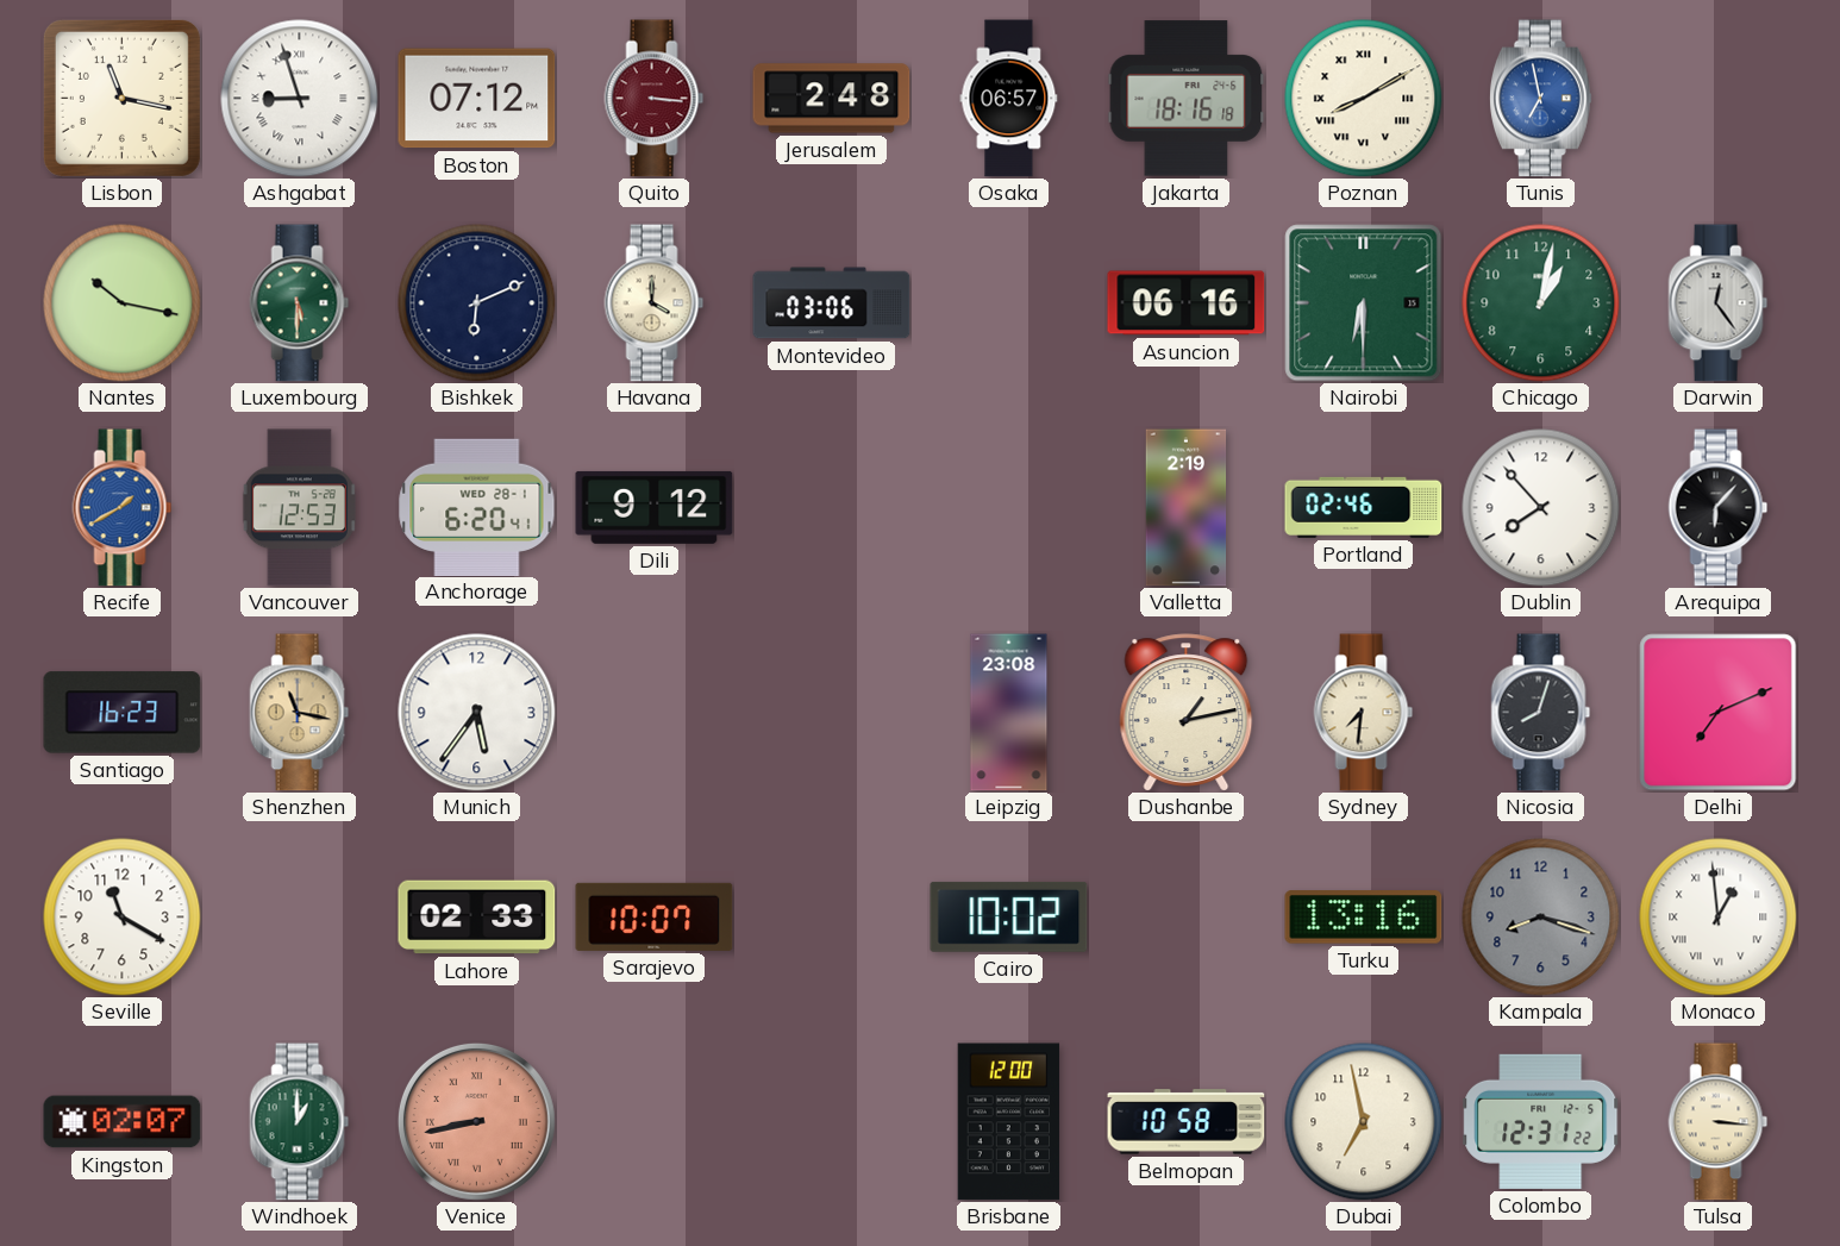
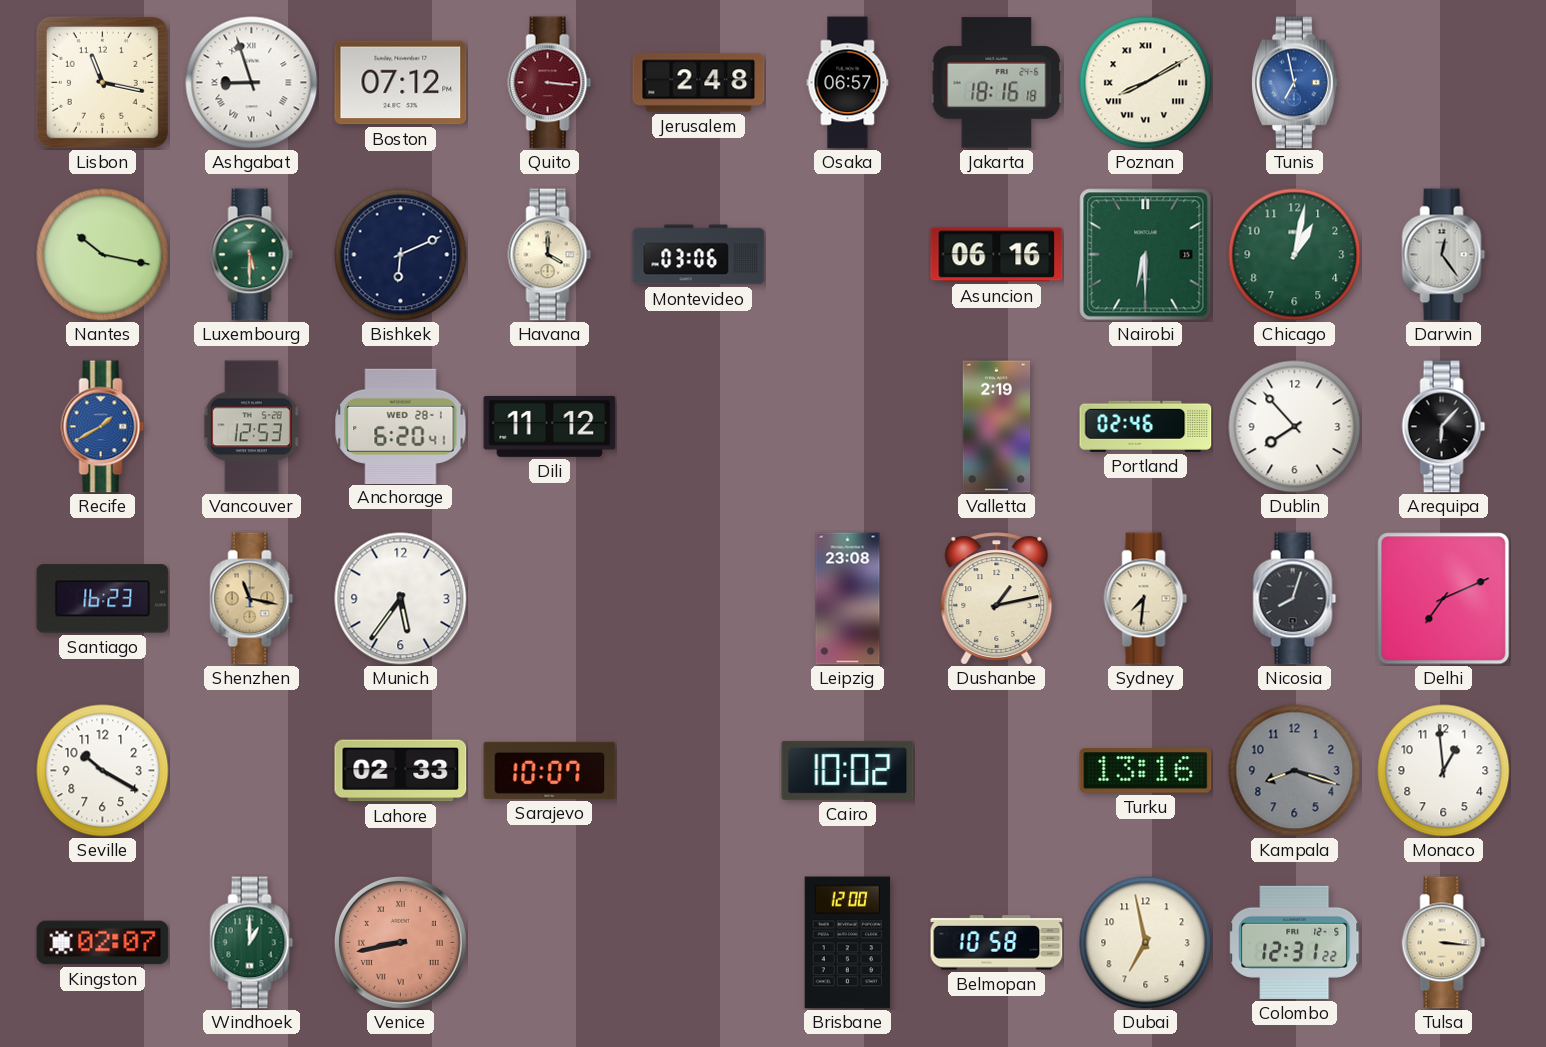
Dili: 9:12 -> 11:12
Seville: 11:20 -> 10:20
Monaco numerals: Roman -> Arabic
